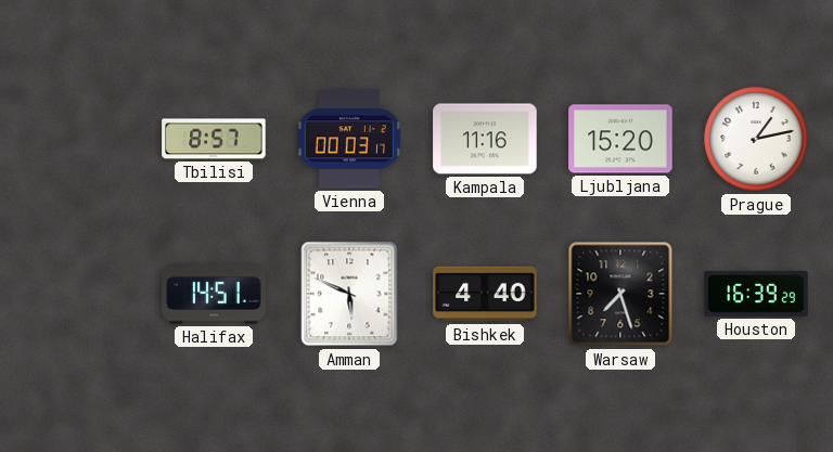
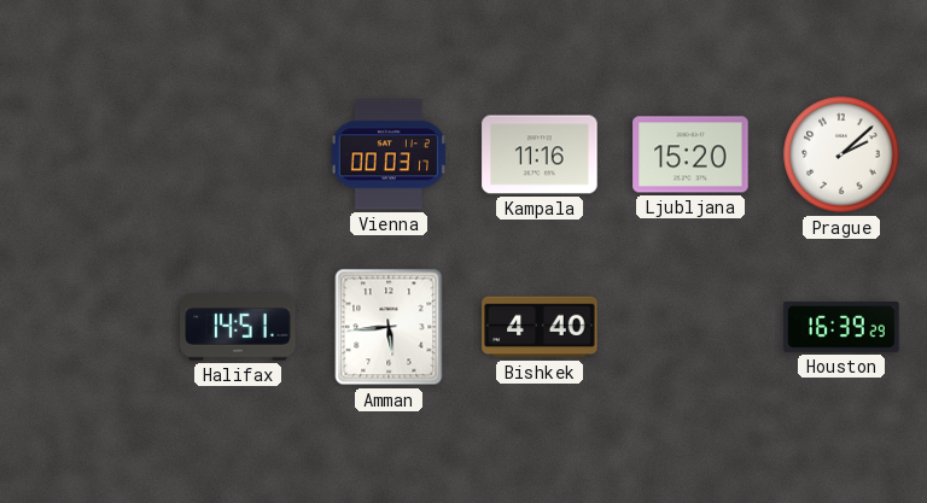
Tbilisi: 8:57 -> none
Prague: 1:13 -> 2:08
Amman: 5:49 -> 5:44
Warsaw: 7:27 -> none
